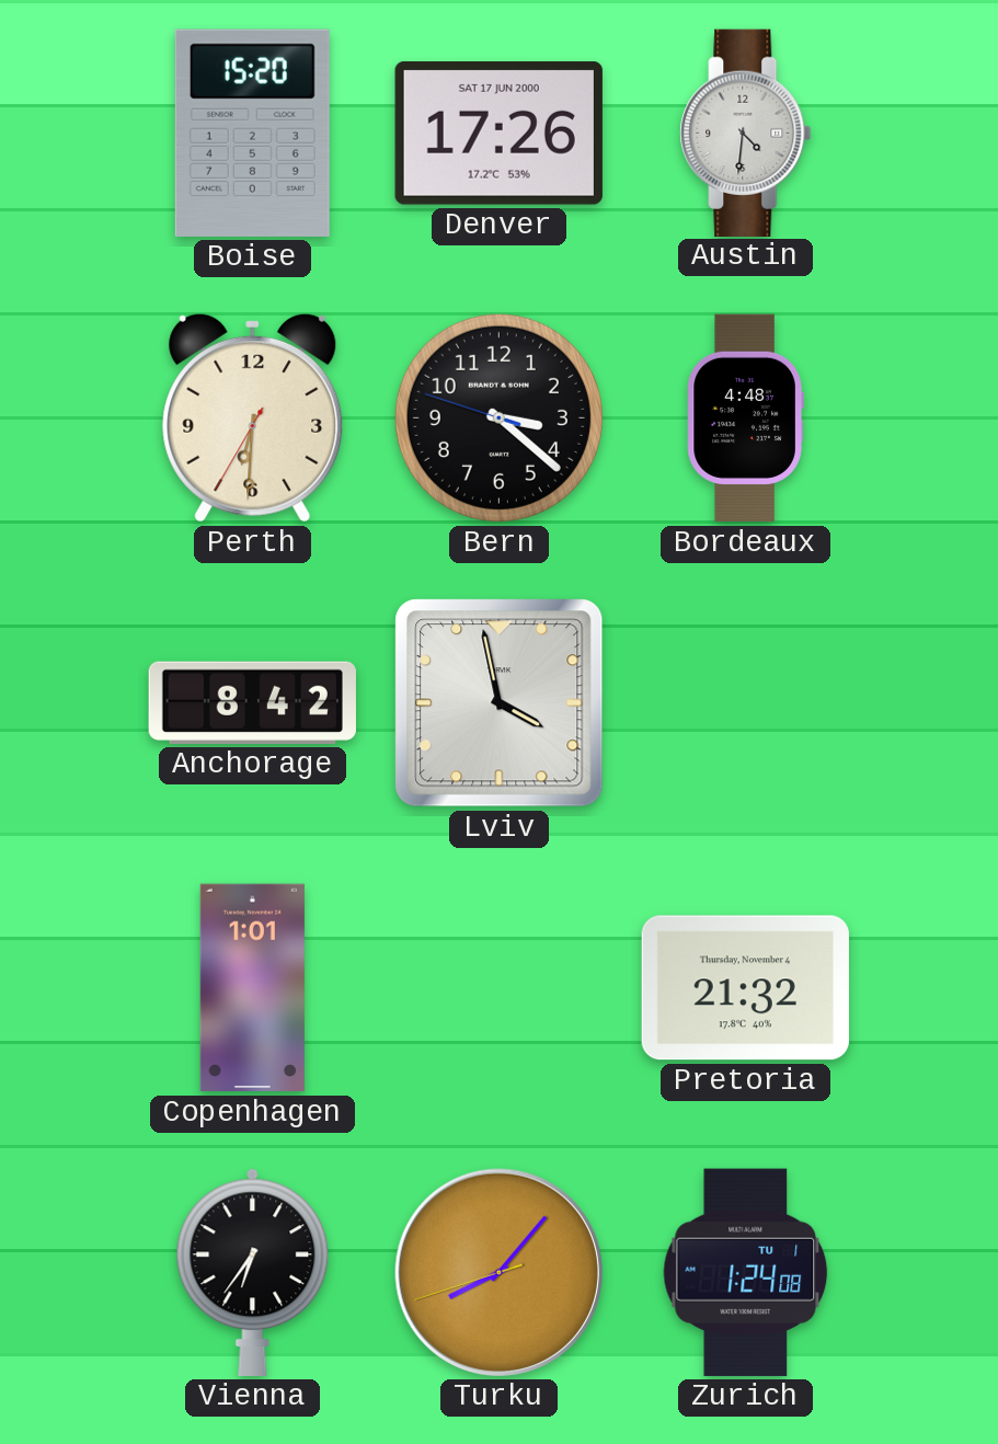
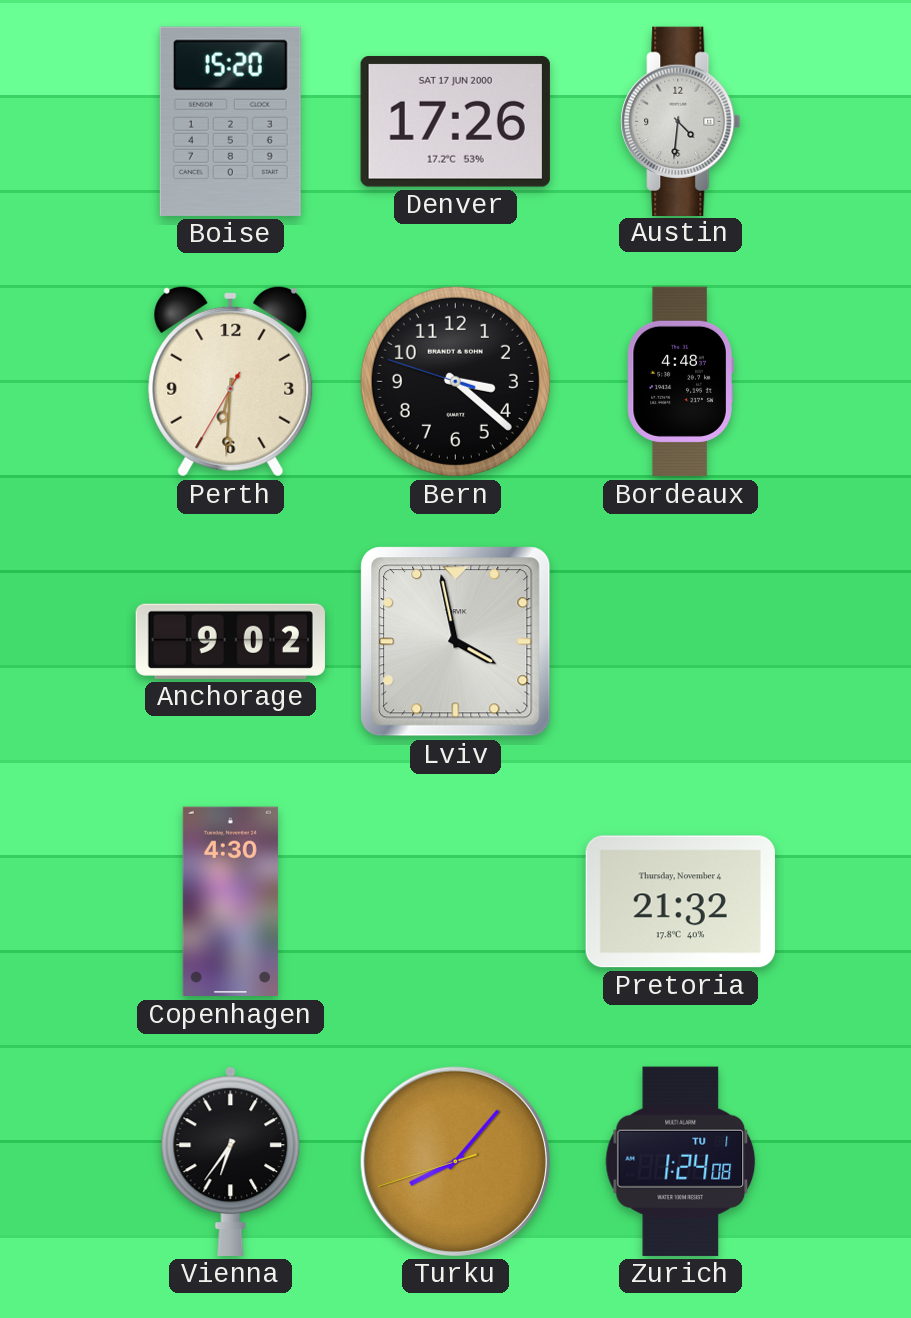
Anchorage: 8:42 -> 9:02
Copenhagen: 1:01 -> 4:30
